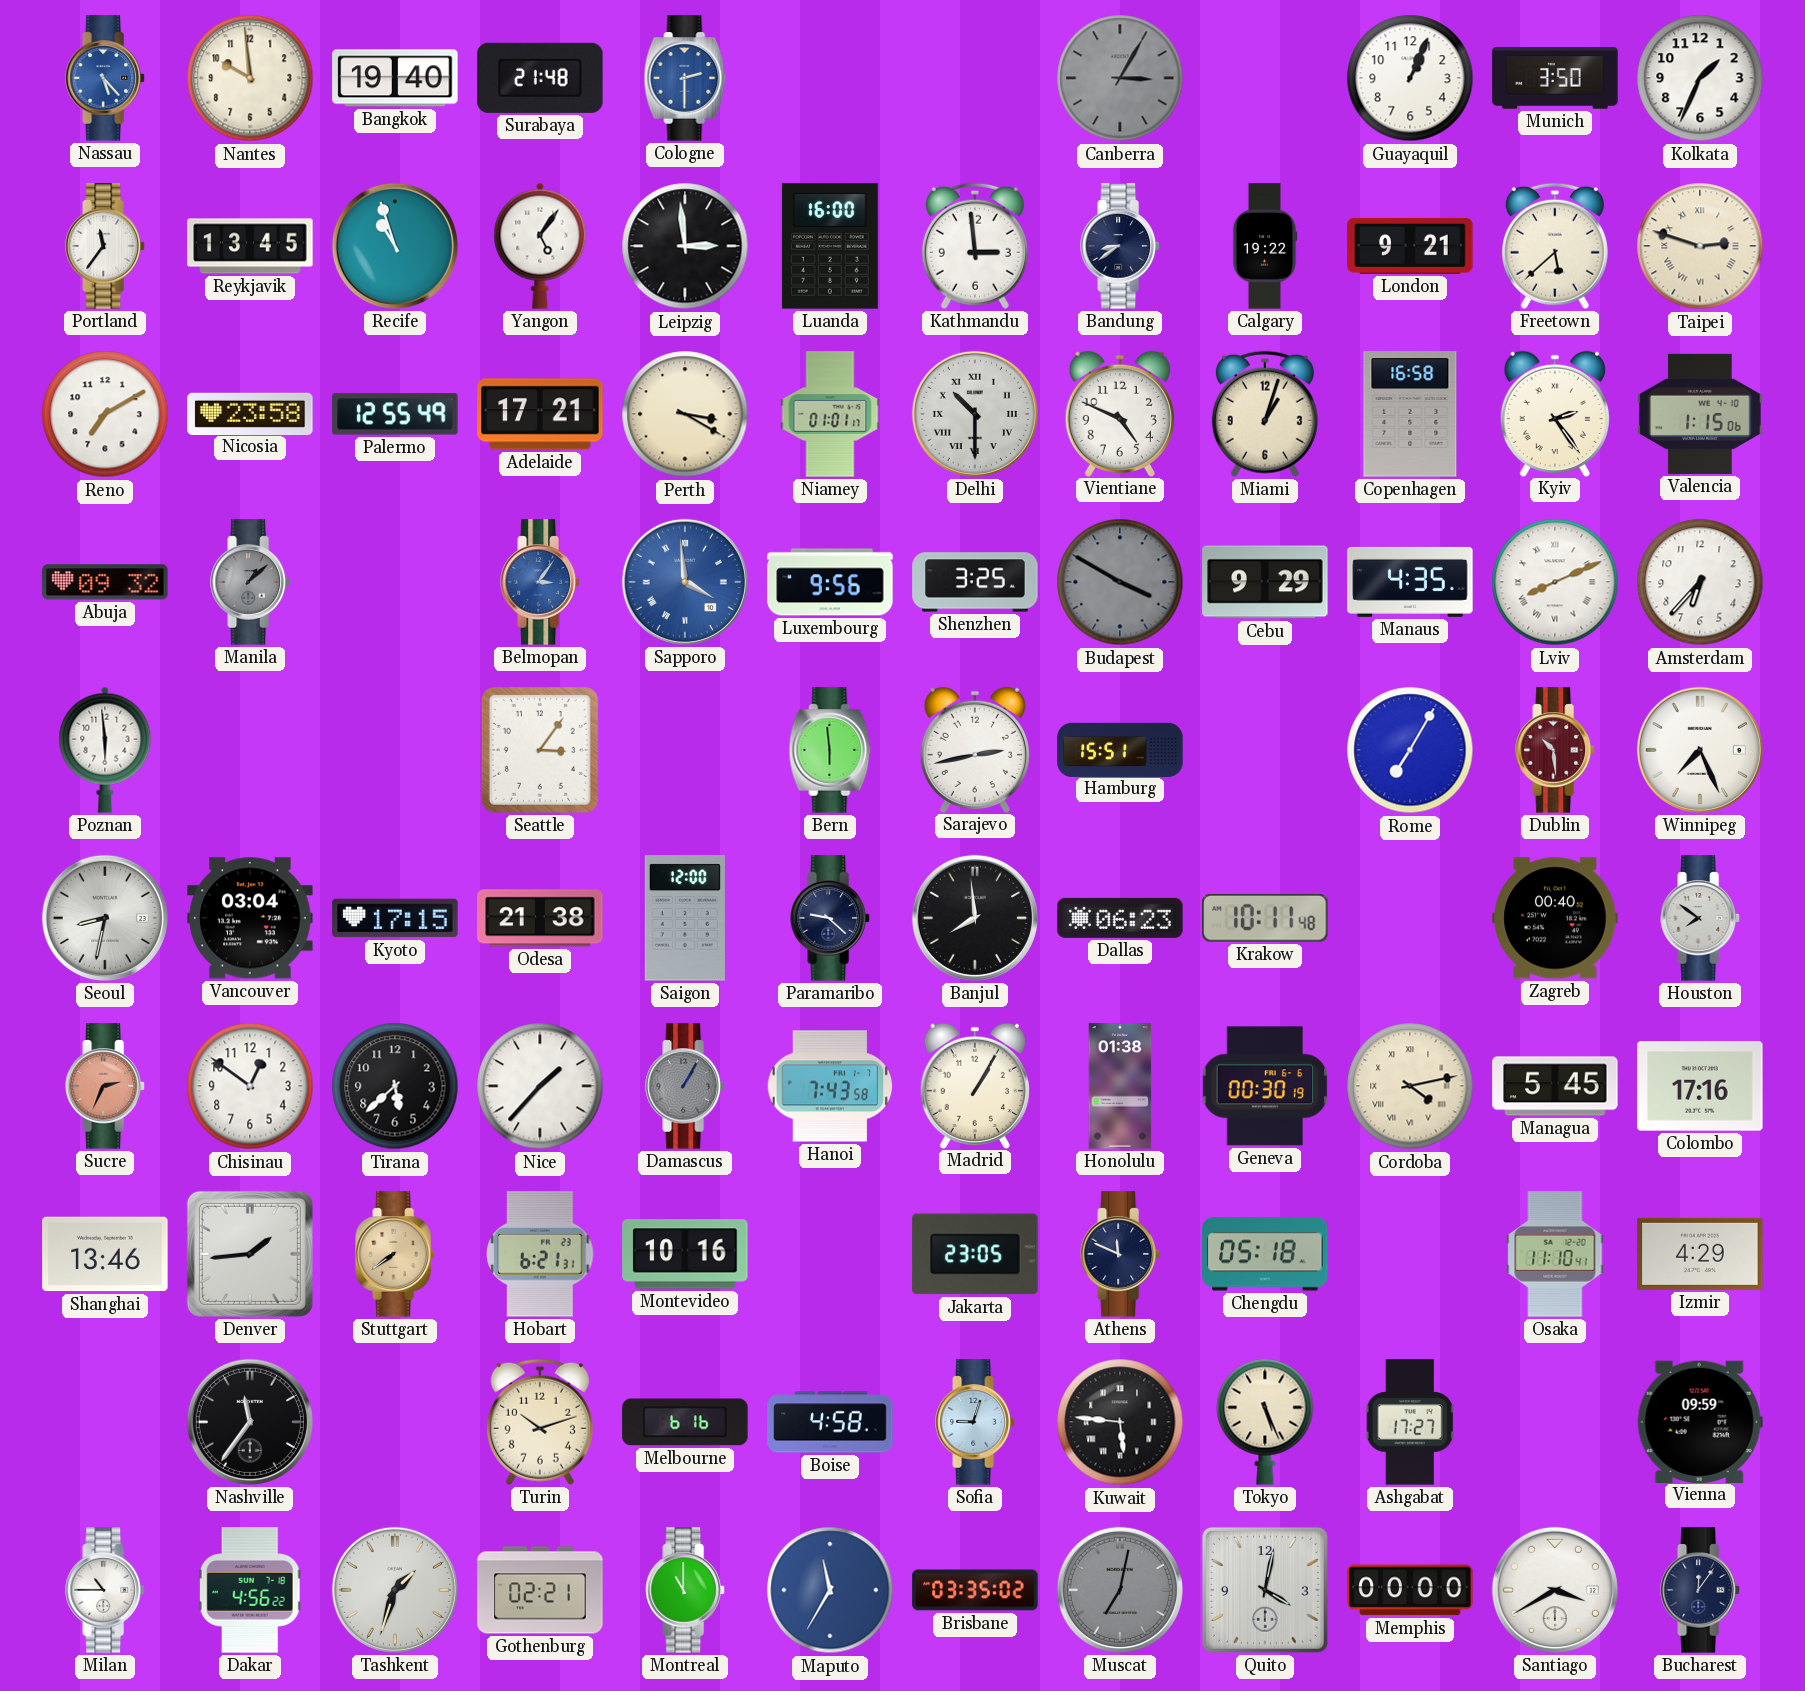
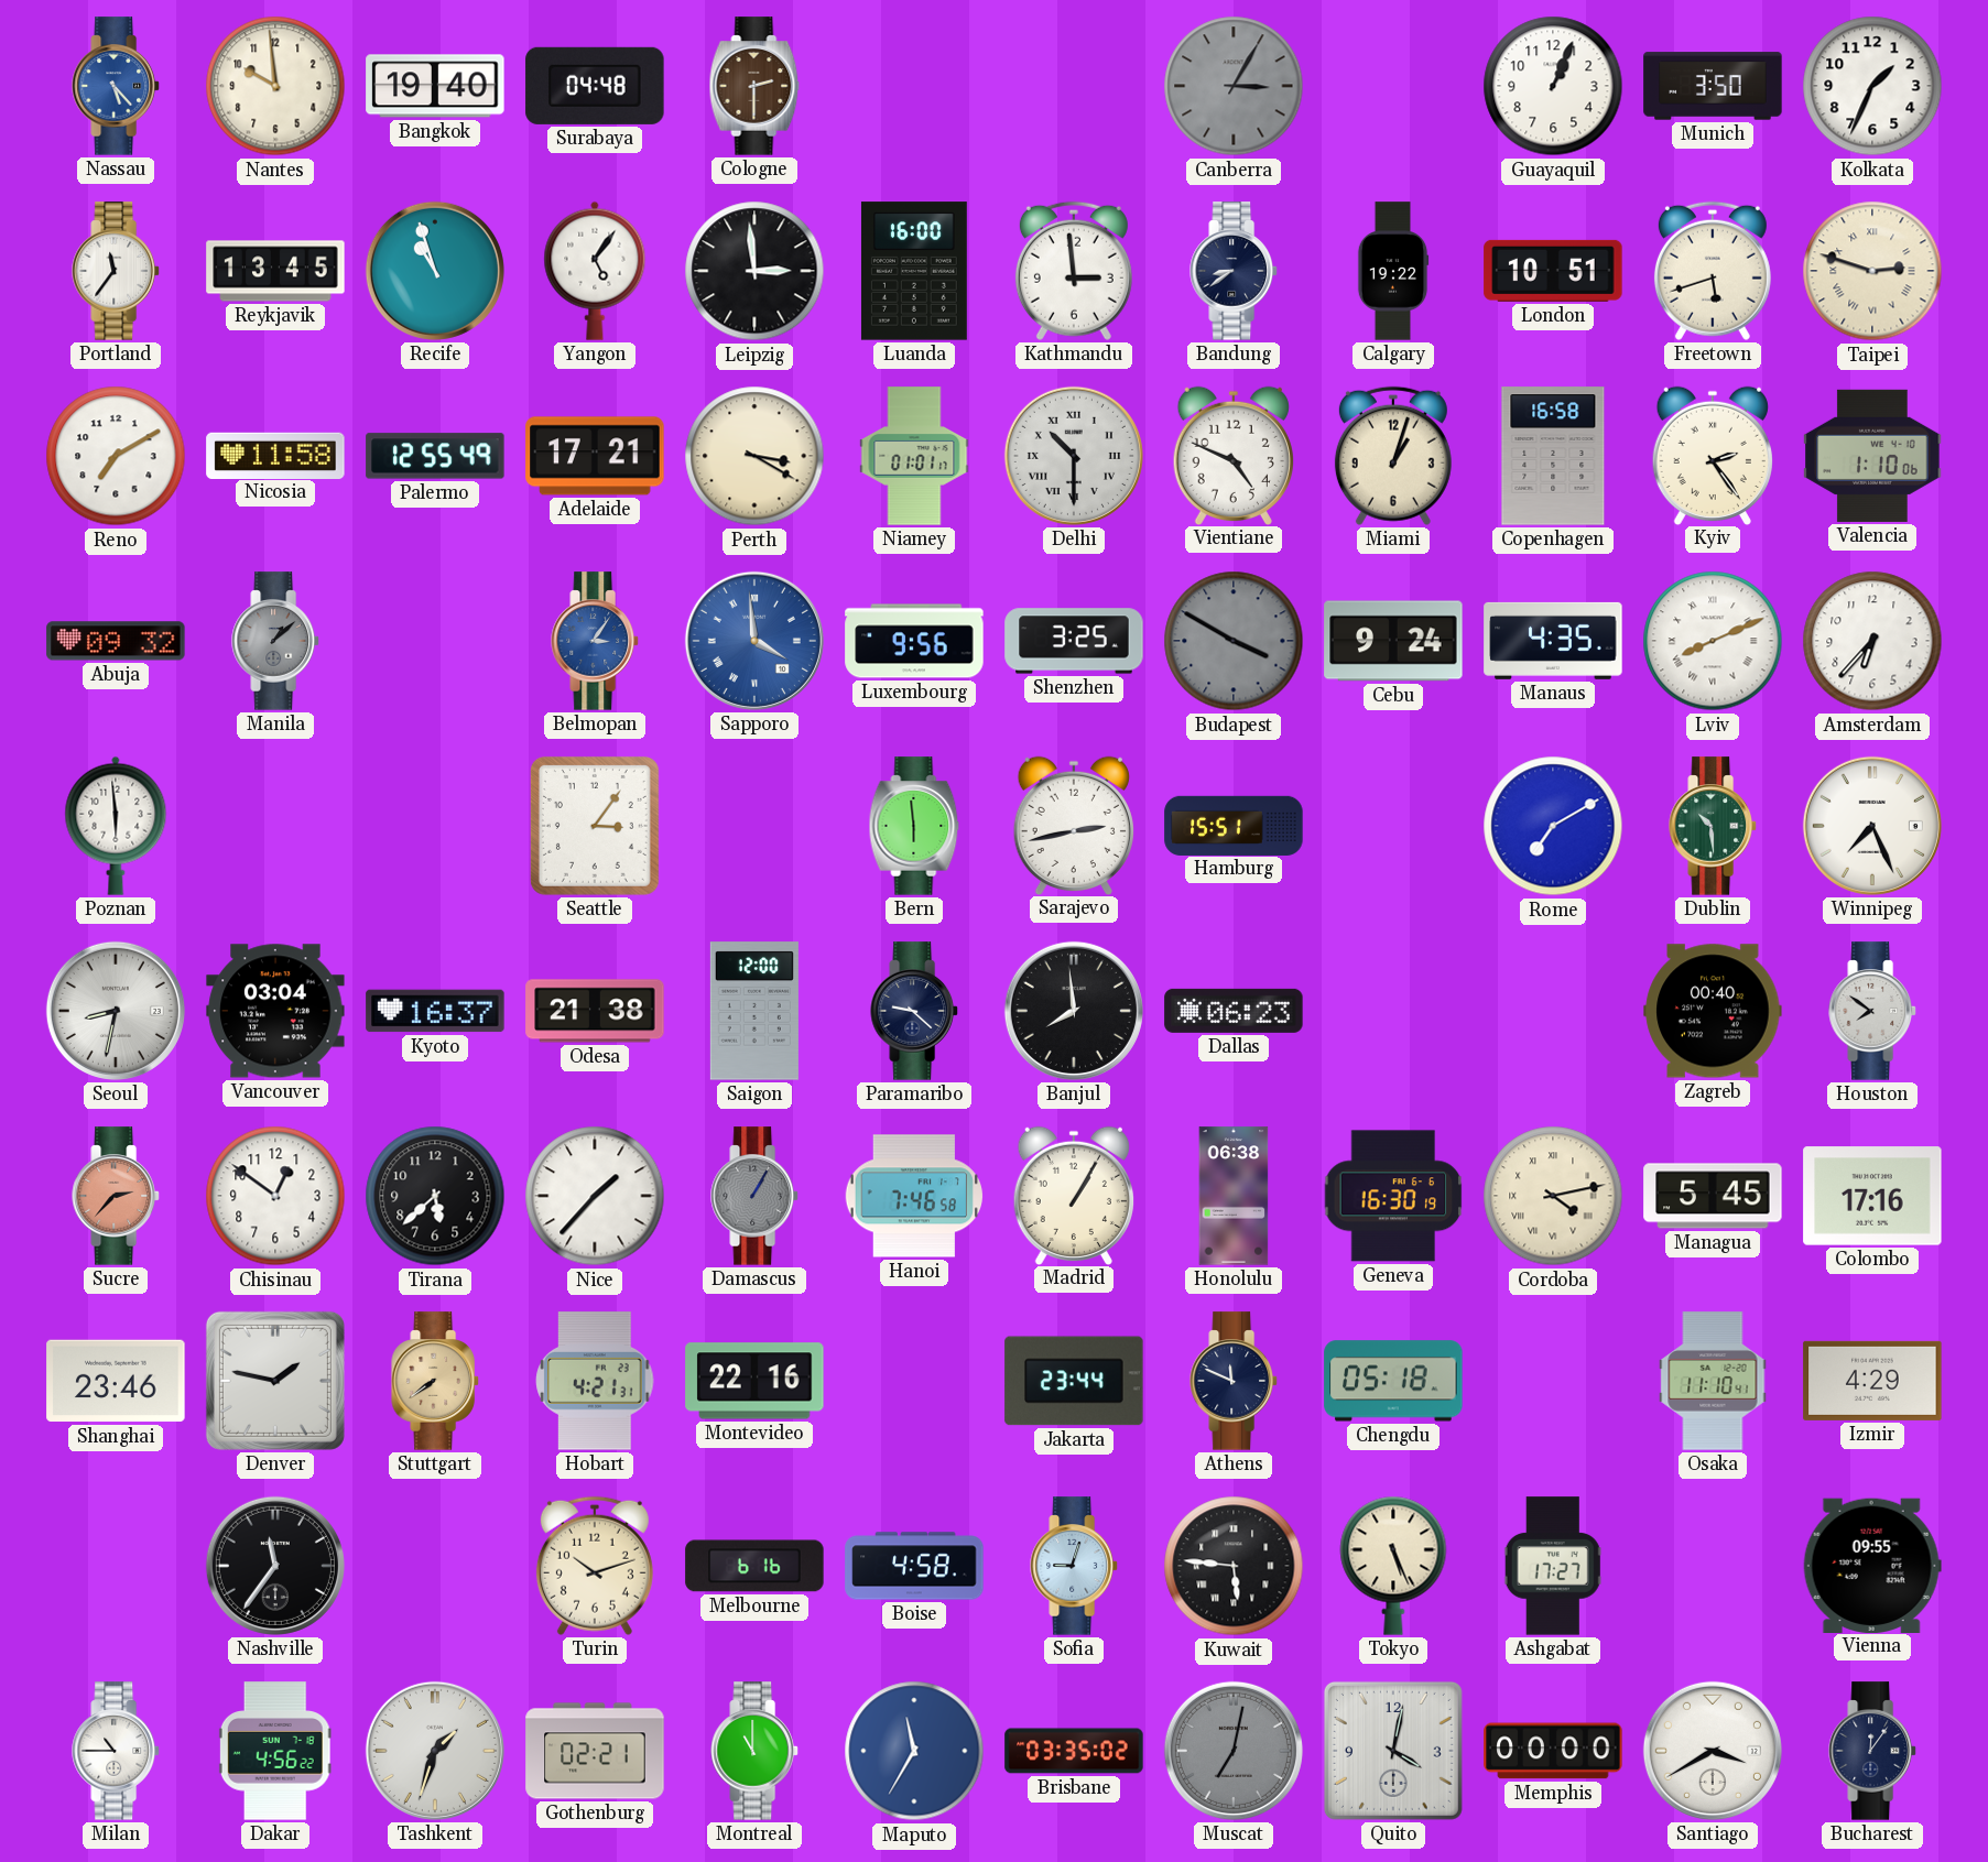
Surabaya: 21:48 -> 04:48
Cologne dial: blue -> brown
London: 9:21 -> 10:51
Freetown: 5:38 -> 5:42
Nicosia: 23:58 -> 11:58
Valencia: 1:15 -> 1:10
Cebu: 9:29 -> 9:24
Rome: 7:05 -> 7:10
Dublin dial: burgundy -> green
Kyoto: 17:15 -> 16:37
Krakow: 10:11 -> none
Sucre: 2:34 -> 2:37
Hanoi: 7:43 -> 7:46
Honolulu: 01:38 -> 06:38
Geneva: 00:30 -> 16:30
Shanghai: 13:46 -> 23:46
Denver: 1:44 -> 1:47
Hobart: 6:21 -> 4:21
Montevideo: 10:16 -> 22:16
Jakarta: 23:05 -> 23:44
Vienna: 09:59 -> 09:55
